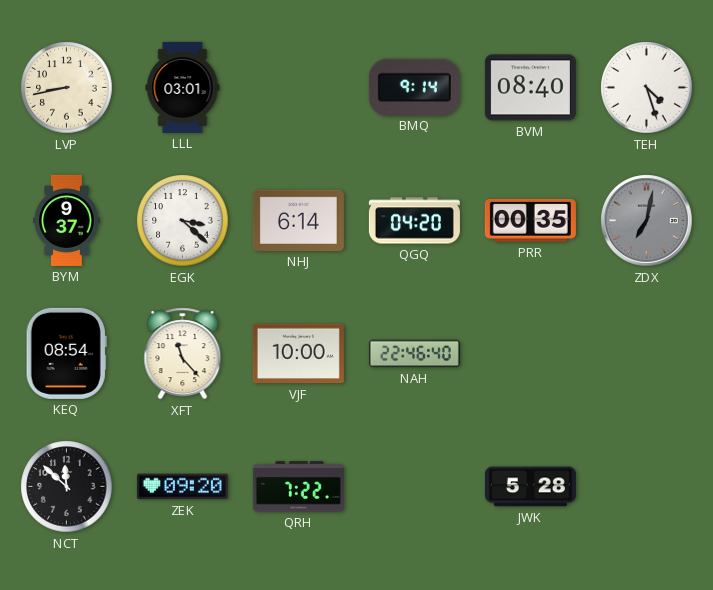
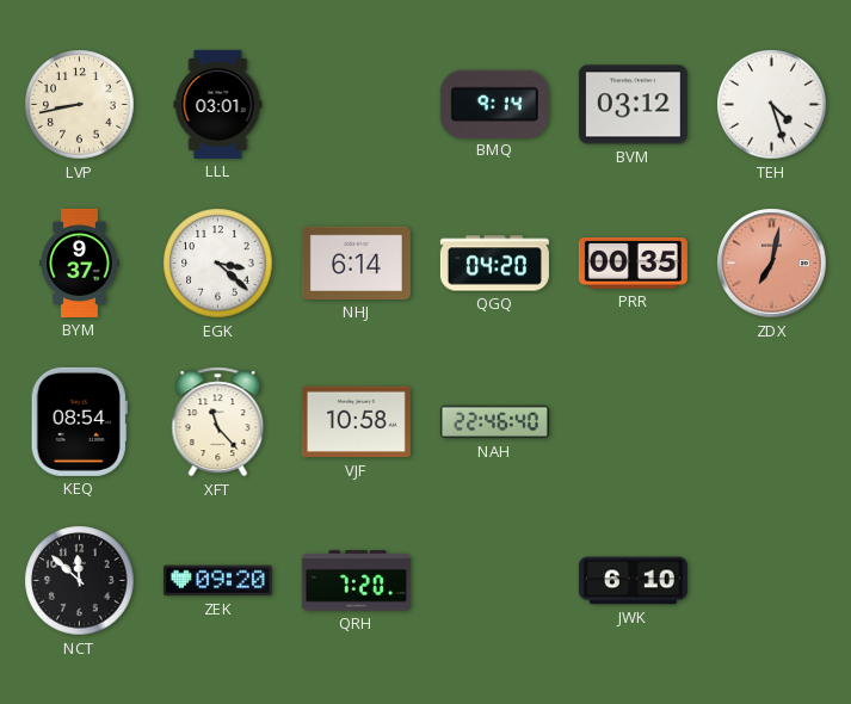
BVM: 08:40 -> 03:12
ZDX dial: grey -> salmon
VJF: 10:00 -> 10:58
QRH: 7:22 -> 7:20
JWK: 5:28 -> 6:10
